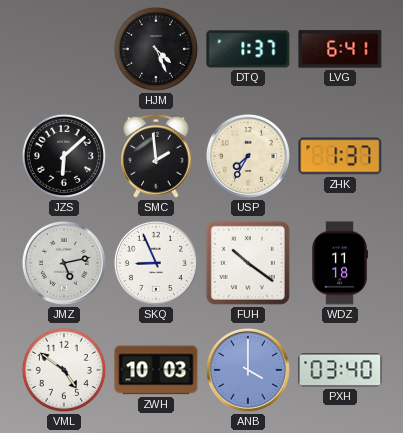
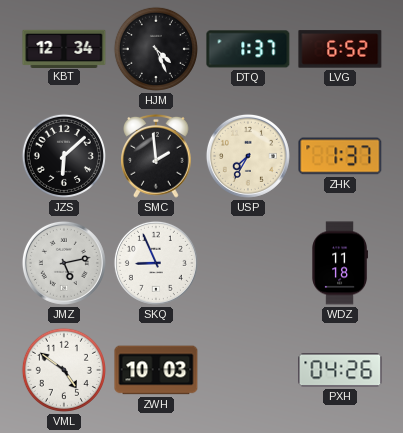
KBT: none -> 12:34
LVG: 6:41 -> 6:52
FUH: 10:21 -> none
ANB: 4:00 -> none
PXH: 03:40 -> 04:26
